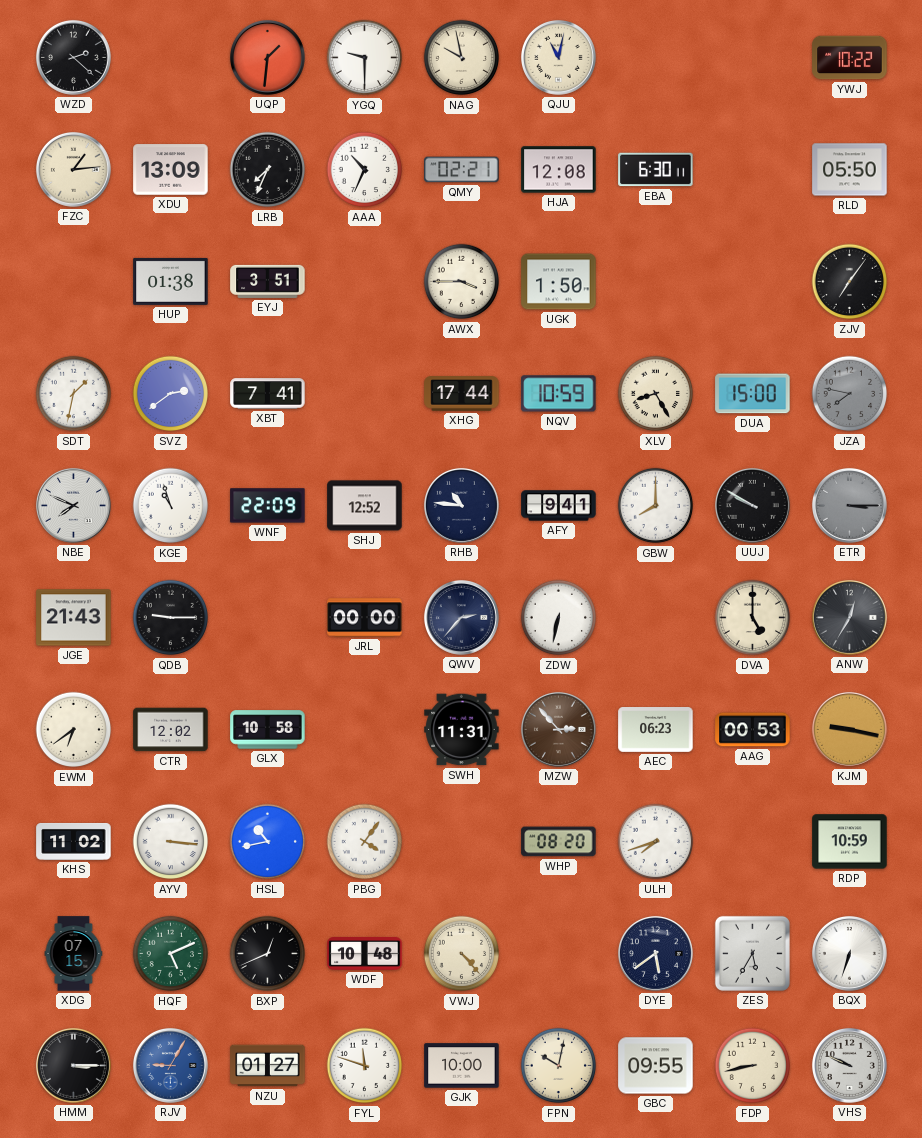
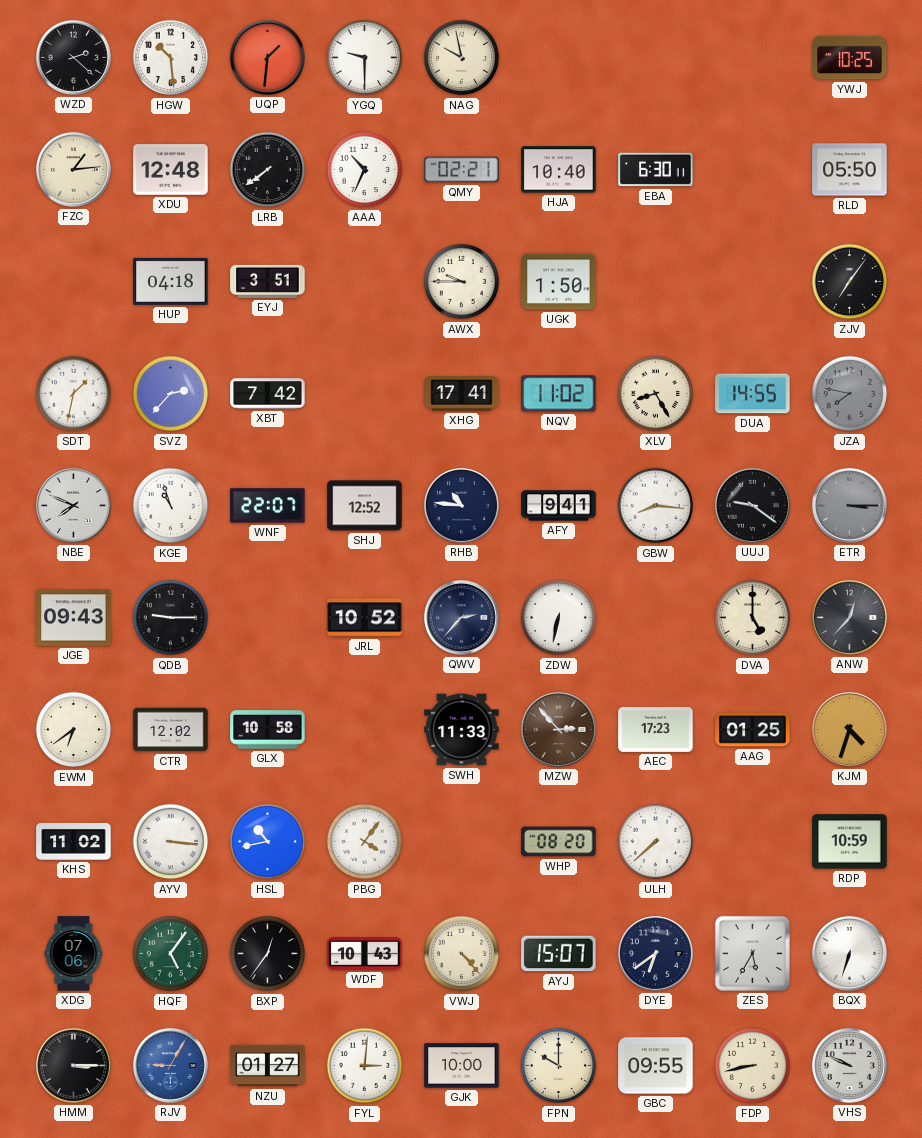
HGW: none -> 10:29
QJU: 11:02 -> none
YWJ: 10:22 -> 10:25
XDU: 13:09 -> 12:48
LRB: 7:34 -> 7:39
HJA: 12:08 -> 10:40
HUP: 01:38 -> 04:18
AWX: 3:45 -> 9:45
SVZ: 2:39 -> 2:37
XBT: 7:41 -> 7:42
XHG: 17:44 -> 17:41
NQV: 10:59 -> 11:02
DUA: 15:00 -> 14:55
WNF: 22:09 -> 22:07
GBW: 8:00 -> 8:16
UUJ: 9:50 -> 9:21
JGE: 21:43 -> 09:43
JRL: 00:00 -> 10:52
ANW: 12:35 -> 12:37
SWH: 11:31 -> 11:33
AEC: 06:23 -> 17:23
AAG: 00:53 -> 01:25
KJM: 9:17 -> 4:33
ULH: 7:42 -> 7:38
XDG: 07:15 -> 07:06
HQF: 5:11 -> 5:06
BXP: 12:41 -> 12:36
WDF: 10:48 -> 10:43
AYJ: none -> 15:07
DYE: 5:39 -> 6:39
FYL: 11:48 -> 3:01
FPN: 10:02 -> 10:00
